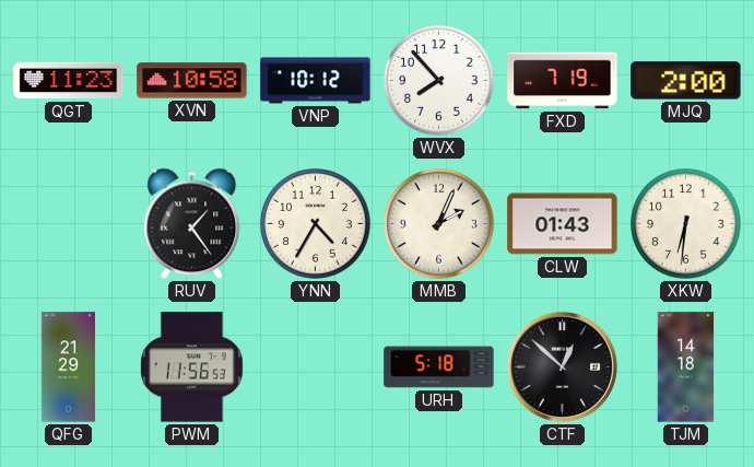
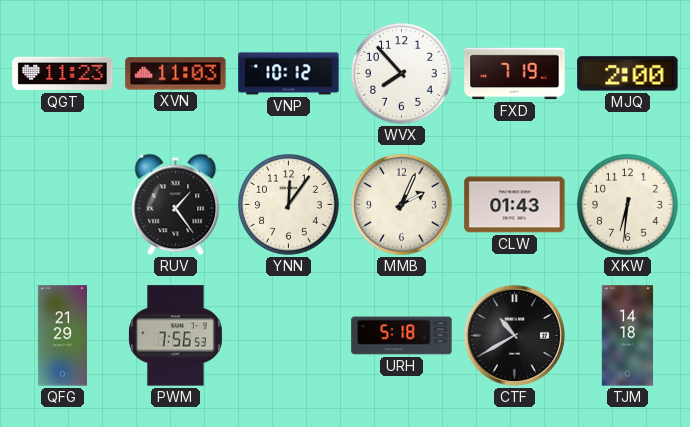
XVN: 10:58 -> 11:03
YNN: 4:35 -> 12:06
PWM: 11:56 -> 7:56
CTF: 12:52 -> 10:40
